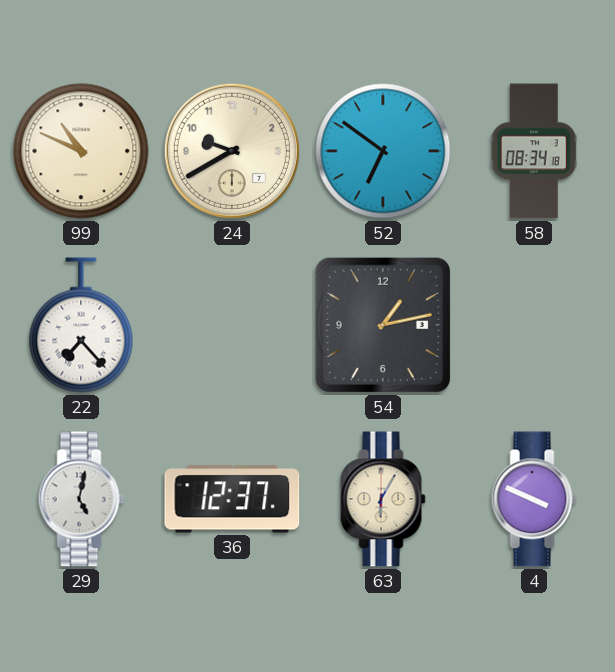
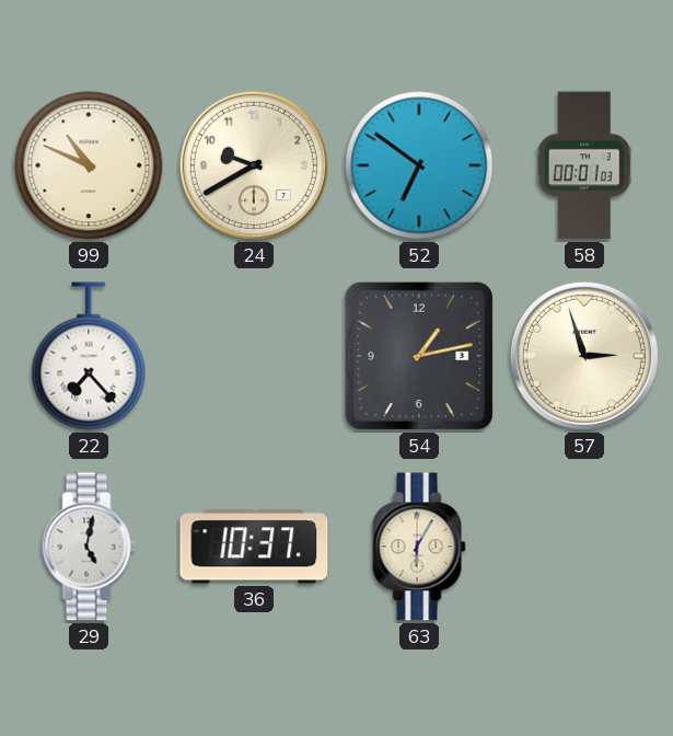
58: 08:34 -> 00:01
57: none -> 2:57
36: 12:37 -> 10:37
4: 3:49 -> none
